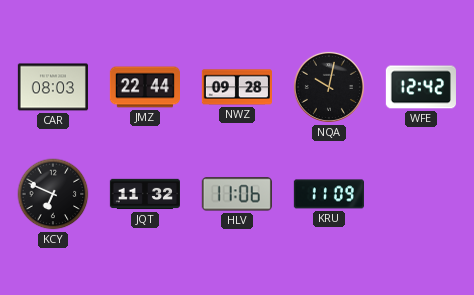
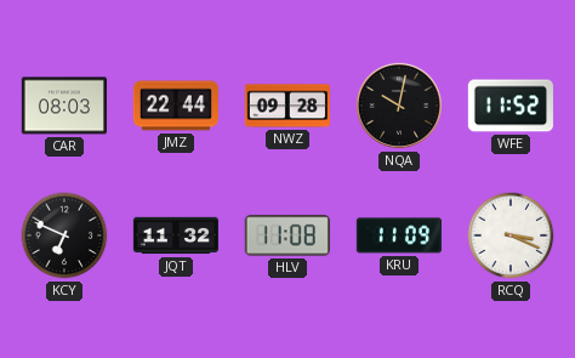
WFE: 12:42 -> 11:52
HLV: 11:06 -> 11:08
RCQ: none -> 3:19
